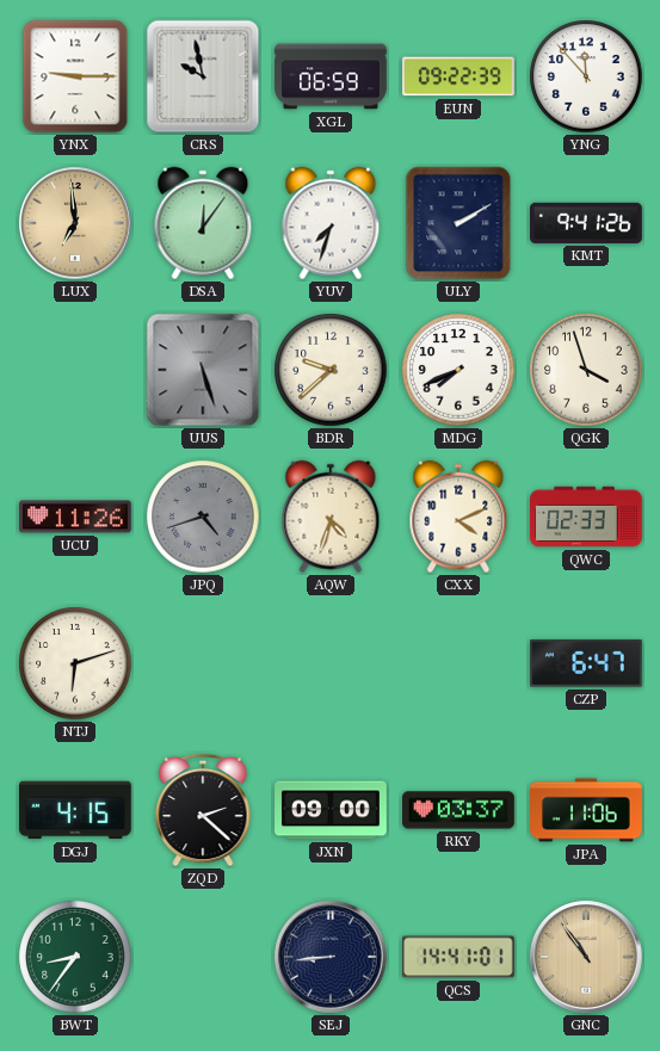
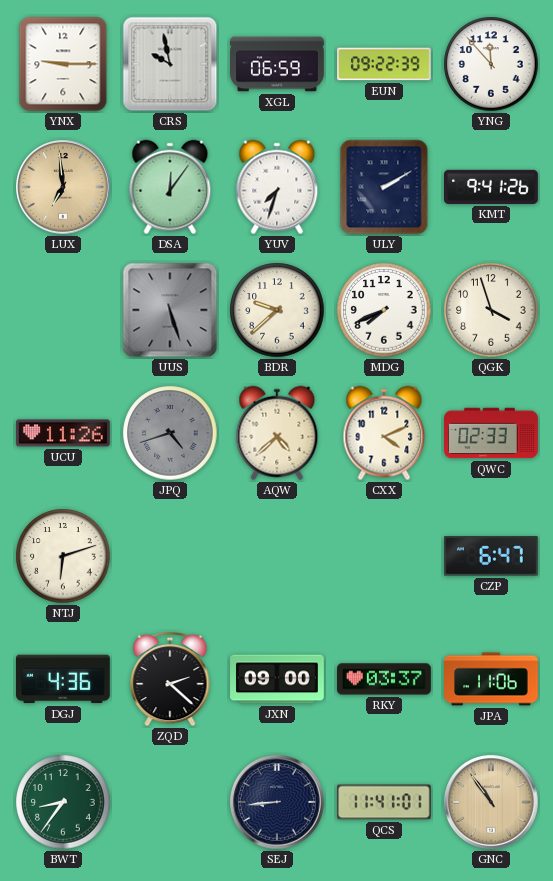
AQW: 4:33 -> 4:38
DGJ: 4:15 -> 4:36
QCS: 14:41 -> 11:41
